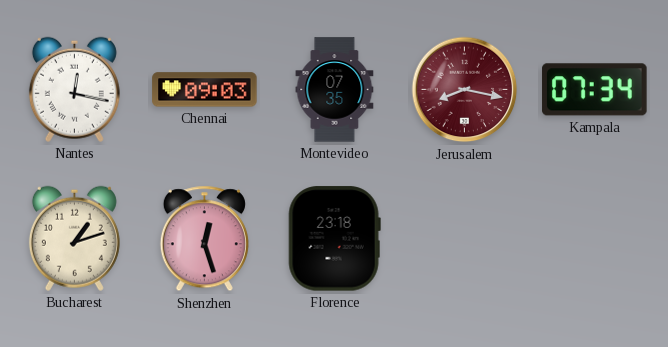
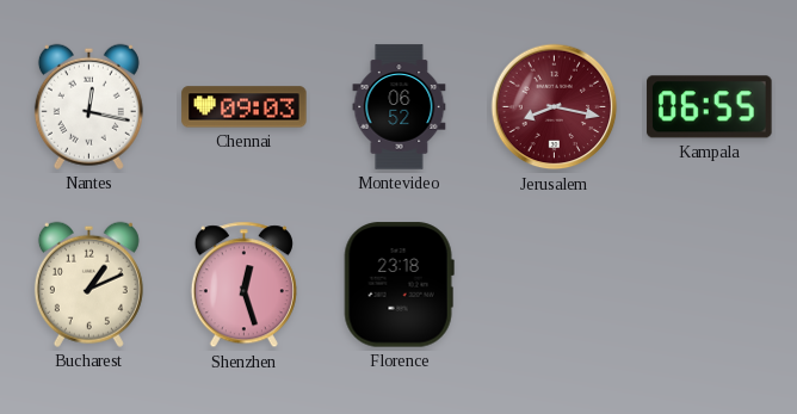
Montevideo: 07:35 -> 06:52
Kampala: 07:34 -> 06:55
Bucharest: 1:12 -> 1:11
